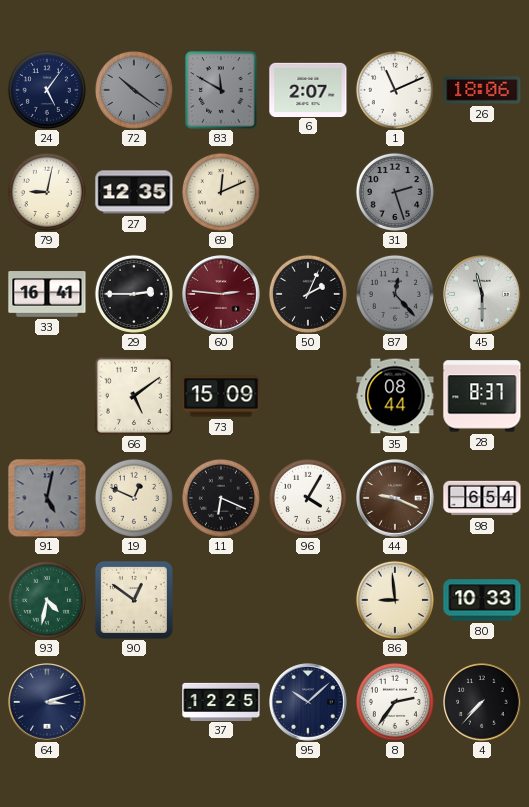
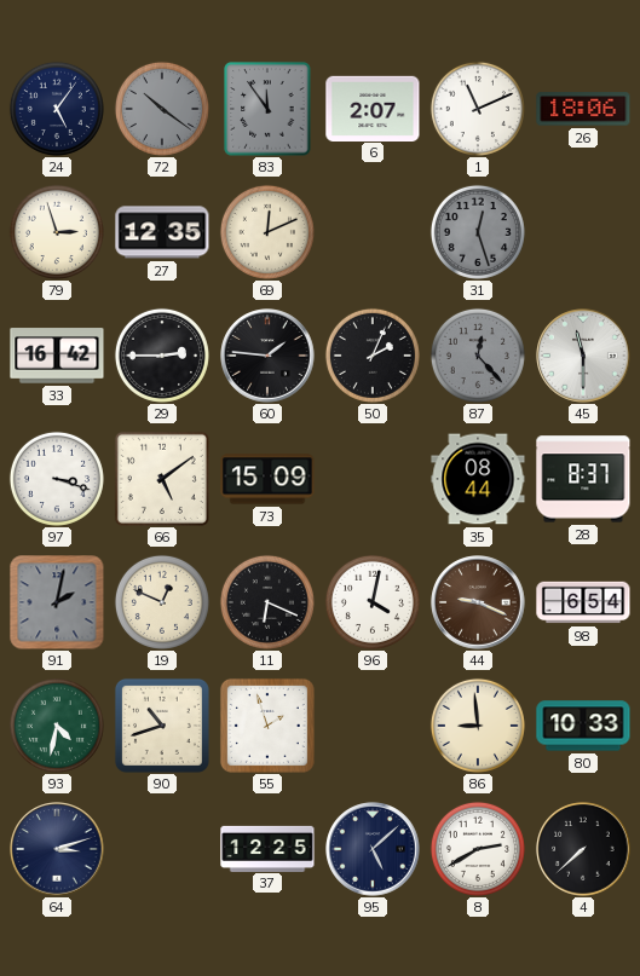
83: 11:50 -> 11:54
79: 9:02 -> 2:57
31: 2:27 -> 12:27
33: 16:41 -> 16:42
60: 2:46 -> 1:46
60 dial: burgundy -> black
97: none -> 3:18
91: 5:02 -> 2:02
96: 4:05 -> 4:02
90: 12:51 -> 10:42
55: none -> 1:57
95: 10:08 -> 5:08
8: 2:36 -> 2:40
4: 7:37 -> 7:38
